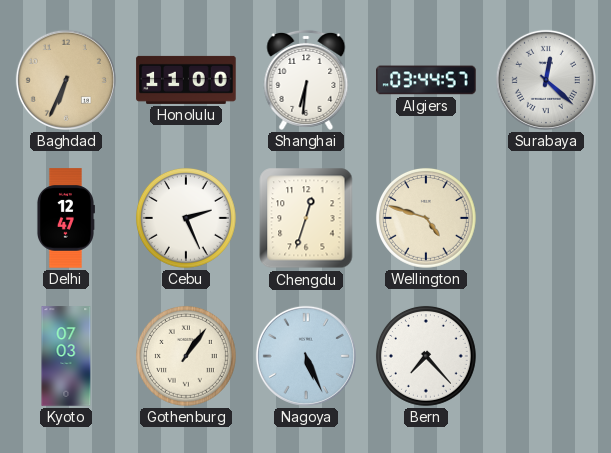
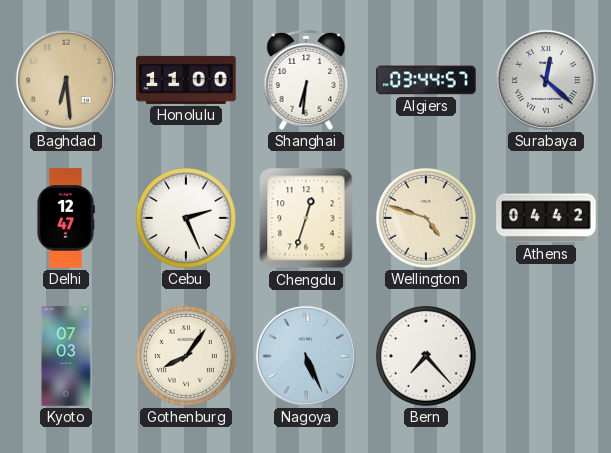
Baghdad: 6:34 -> 6:29
Athens: none -> 04:42
Gothenburg: 1:06 -> 8:06
